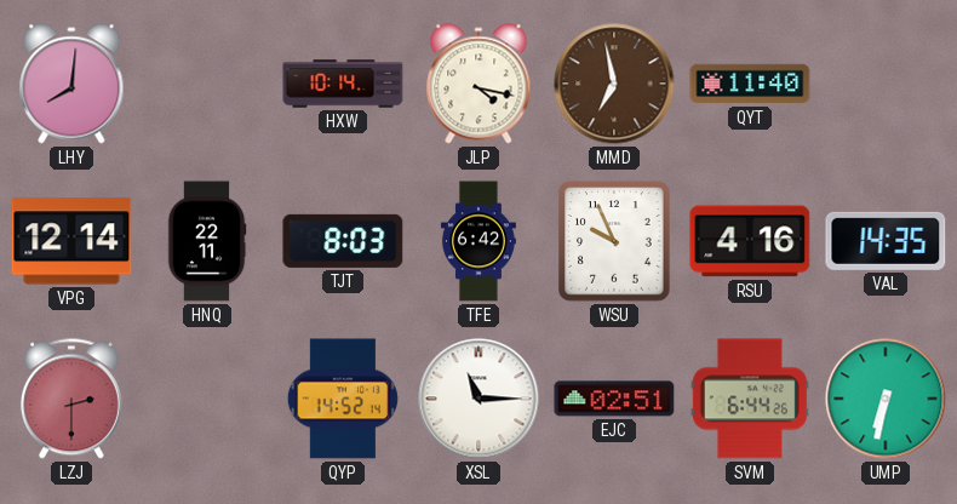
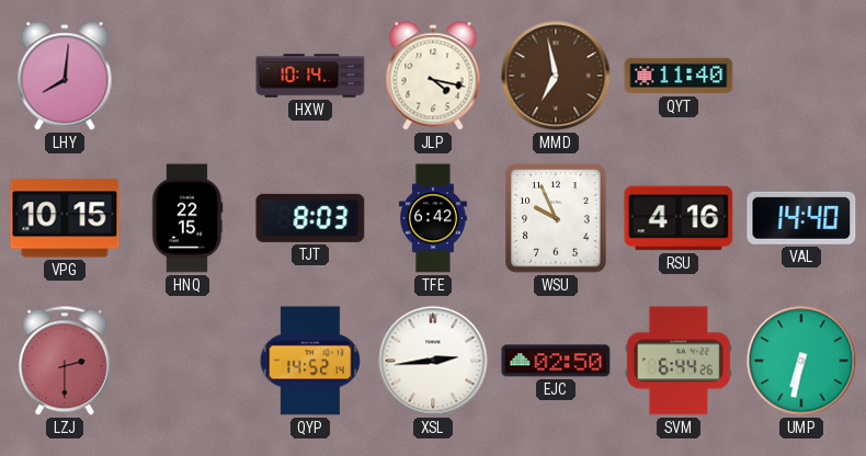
VPG: 12:14 -> 10:15
HNQ: 22:11 -> 22:15
VAL: 14:35 -> 14:40
XSL: 11:15 -> 2:44
EJC: 02:51 -> 02:50
